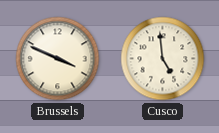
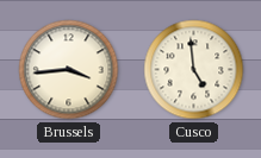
Brussels: 3:49 -> 3:44
